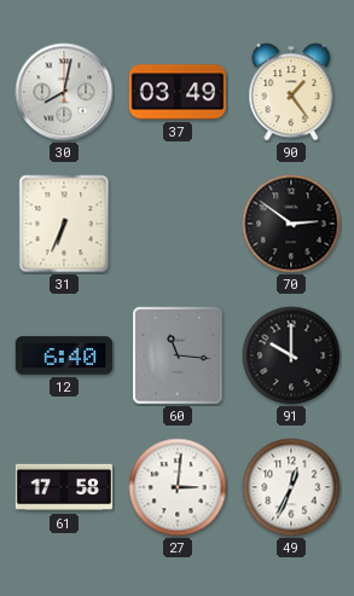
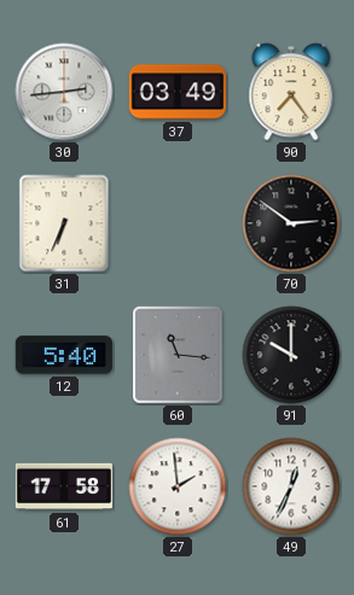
30: 8:02 -> 2:44
90: 1:24 -> 7:24
12: 6:40 -> 5:40
27: 3:01 -> 1:59
